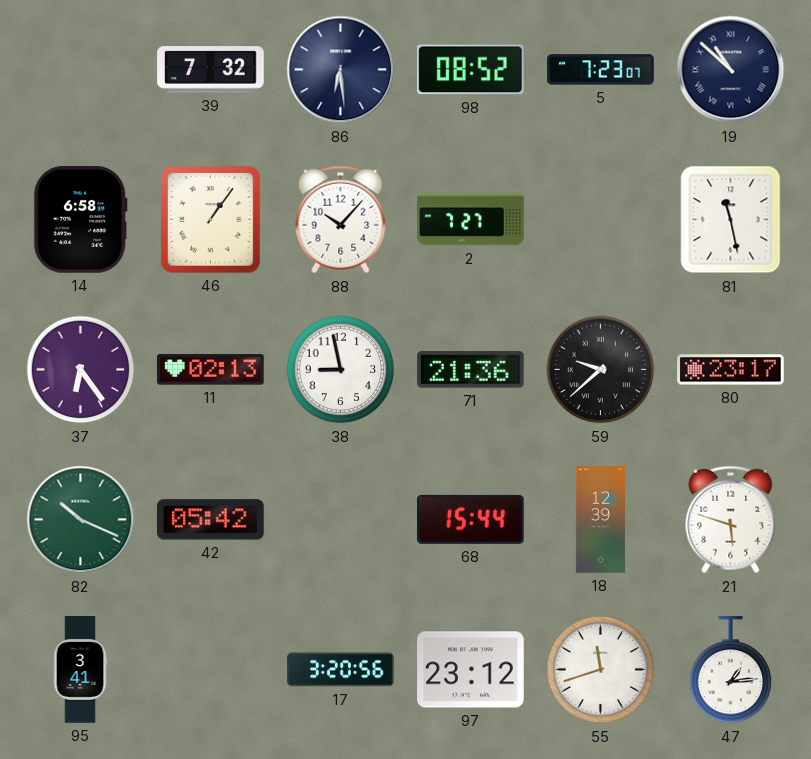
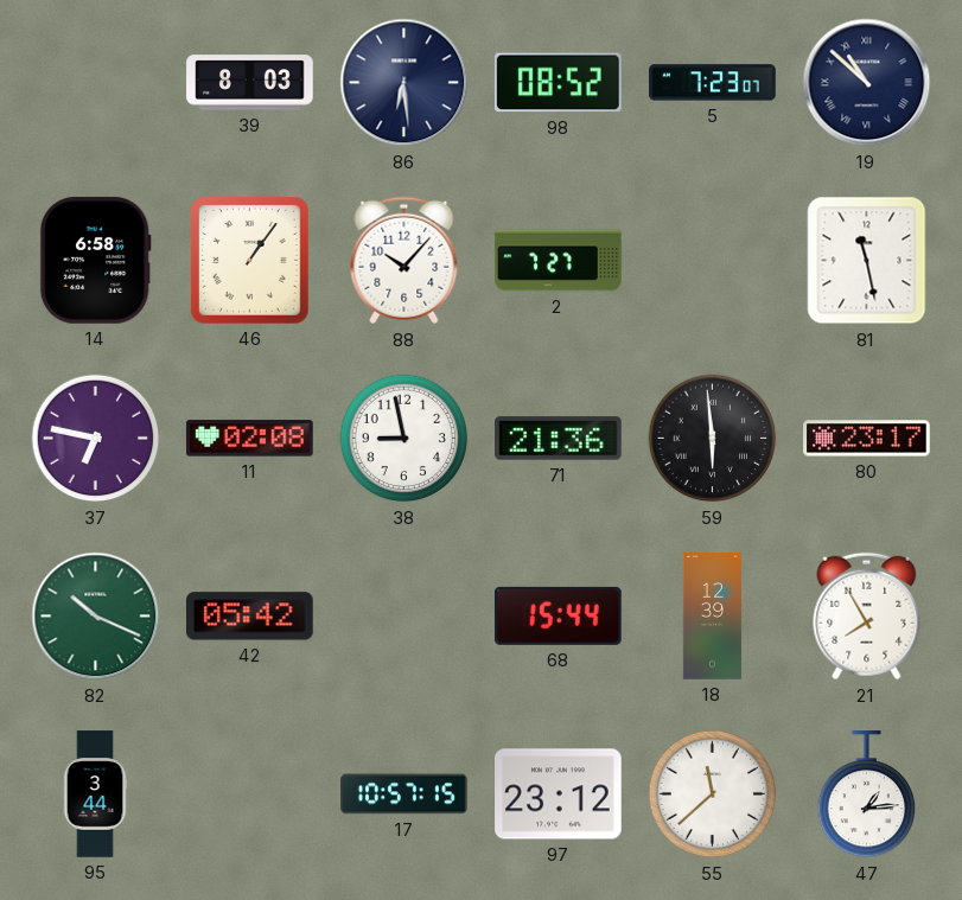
39: 7:32 -> 8:03
37: 6:24 -> 6:47
11: 02:13 -> 02:08
59: 9:38 -> 5:59
21: 5:48 -> 7:55
95: 3:41 -> 3:44
17: 3:20 -> 10:57
55: 11:42 -> 11:38
